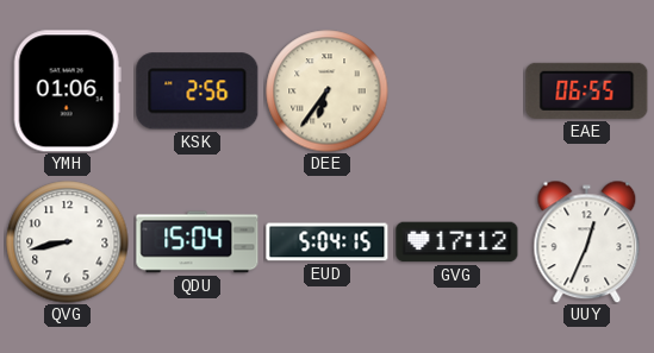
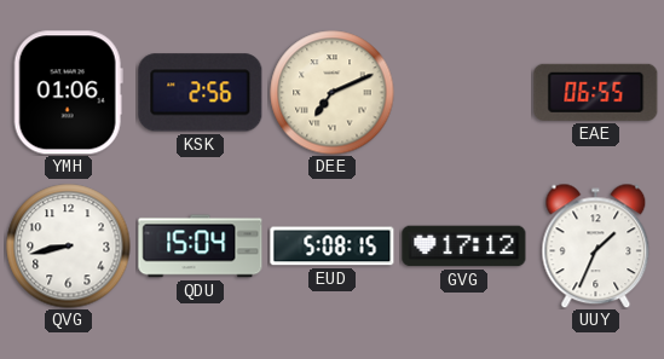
DEE: 6:36 -> 7:11
EUD: 5:04 -> 5:08
UUY: 12:34 -> 1:34
